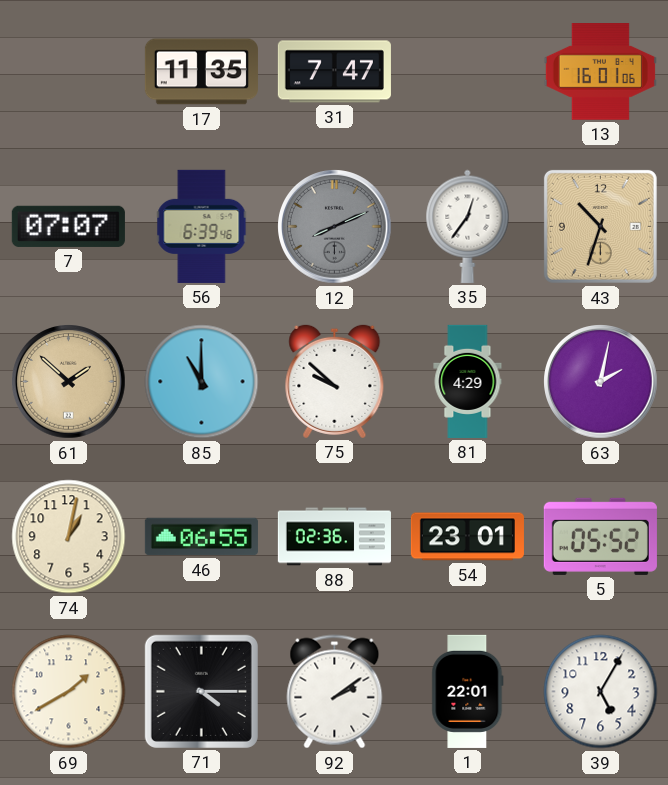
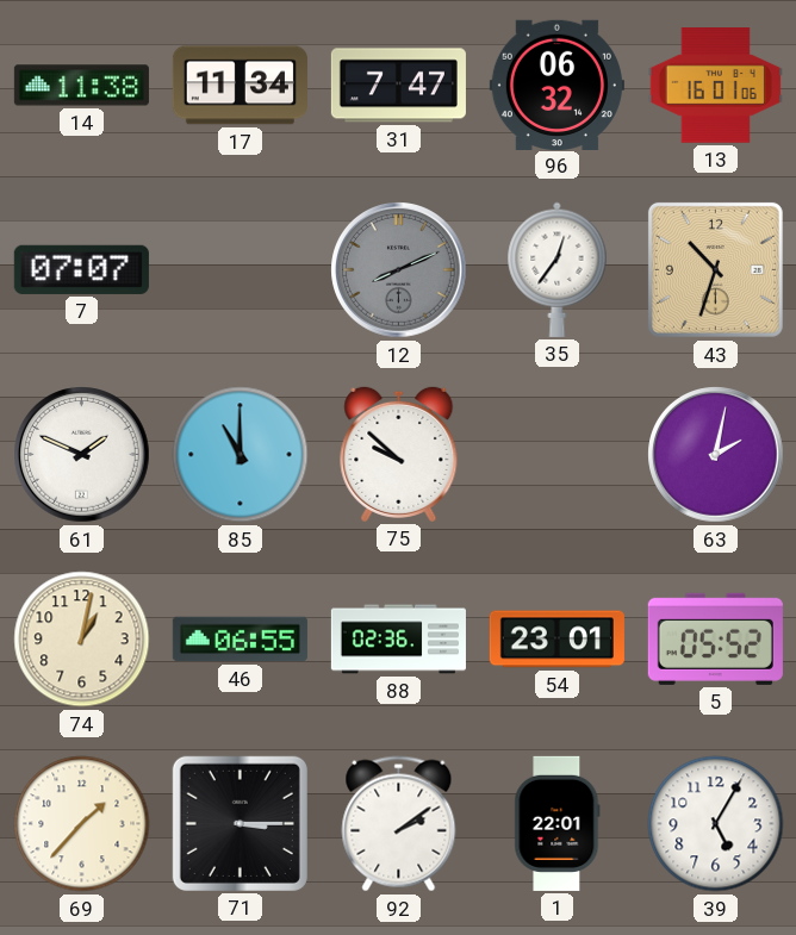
14: none -> 11:38
17: 11:35 -> 11:34
96: none -> 06:32
56: 6:39 -> none
61: 1:52 -> 1:49
61 dial: champagne -> white
81: 4:29 -> none
69: 1:40 -> 1:37
71: 4:15 -> 3:15
